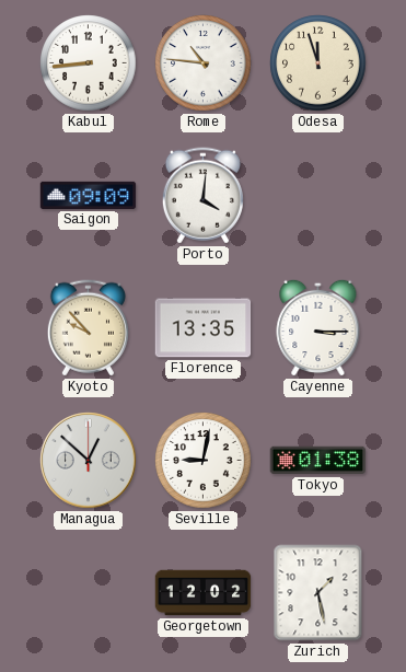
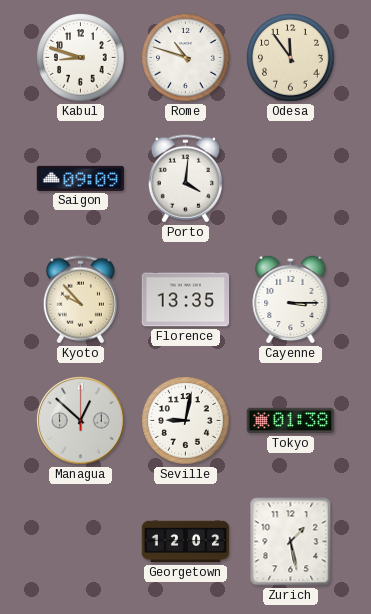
Kabul: 8:44 -> 8:48
Rome: 10:46 -> 10:48
Odesa: 11:57 -> 11:54
